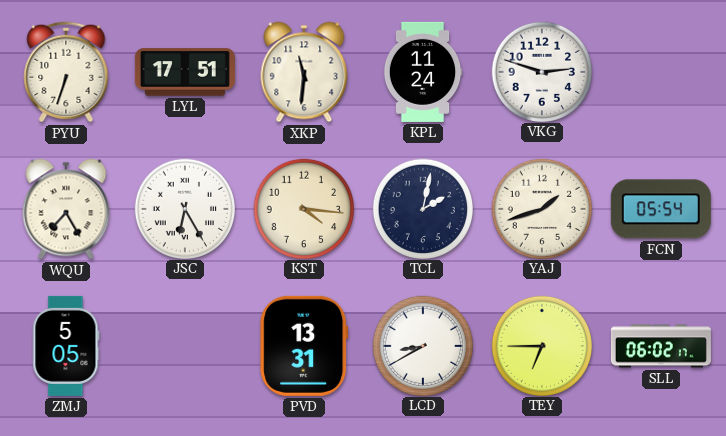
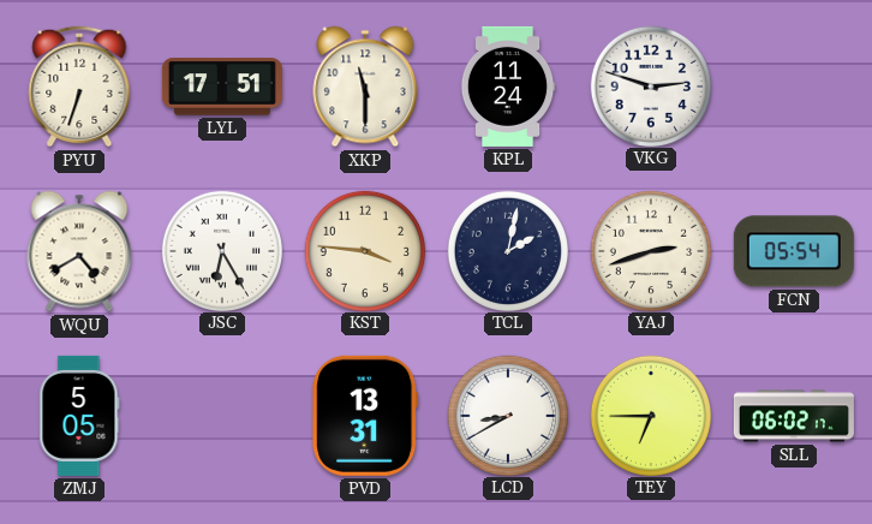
XKP: 11:31 -> 11:30
WQU: 7:25 -> 4:40
KST: 4:16 -> 3:46
YAJ: 1:42 -> 2:42
